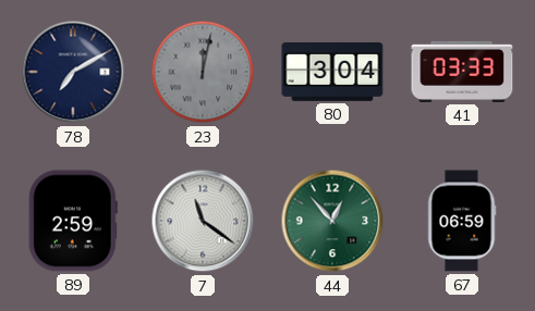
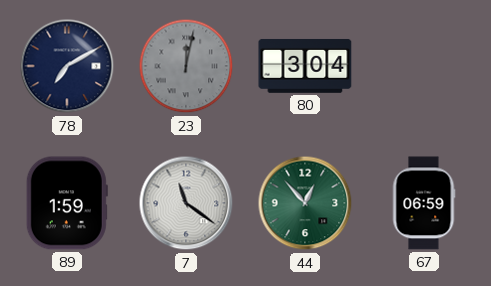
41: 03:33 -> none
89: 2:59 -> 1:59
